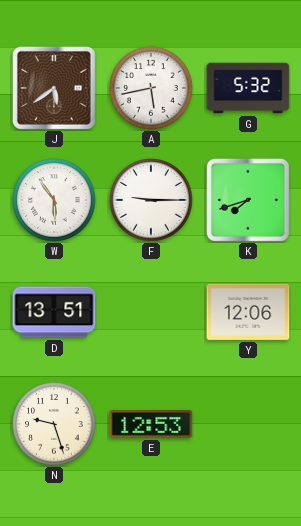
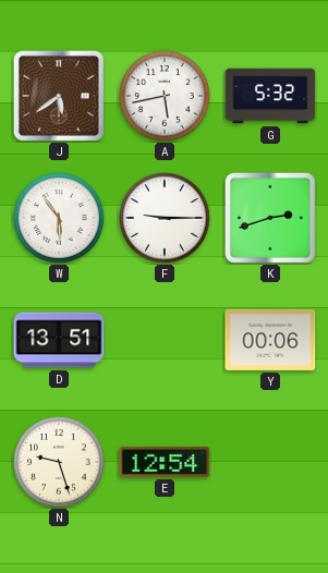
K: 7:42 -> 2:42
Y: 12:06 -> 00:06
E: 12:53 -> 12:54
